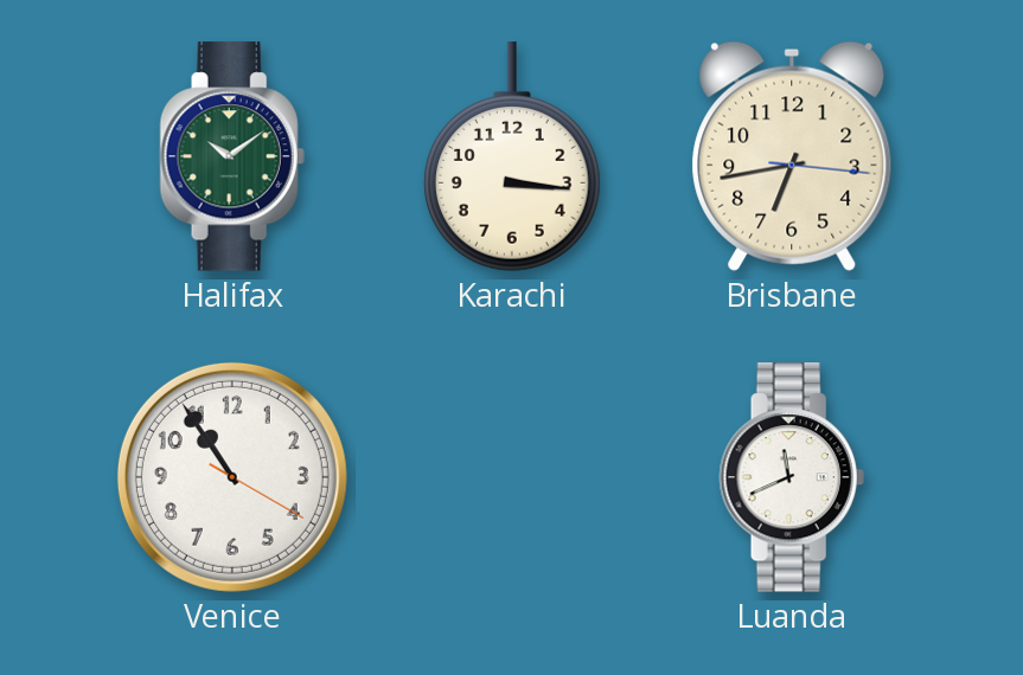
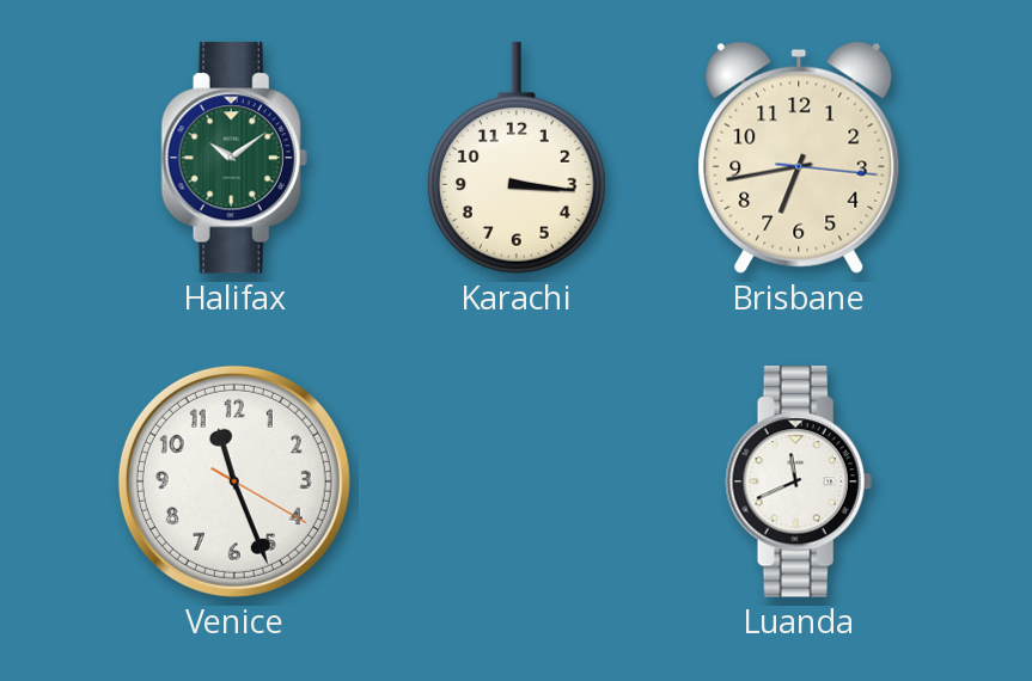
Venice: 10:54 -> 11:26
